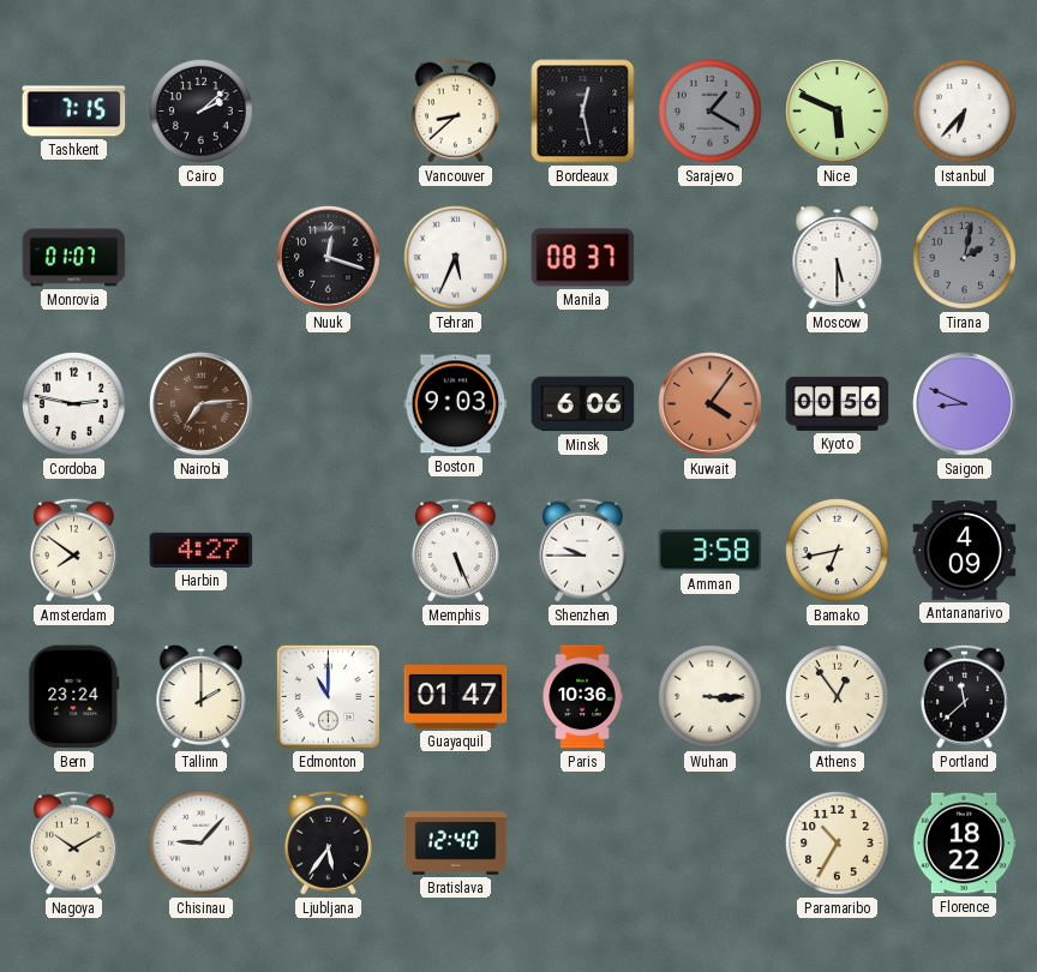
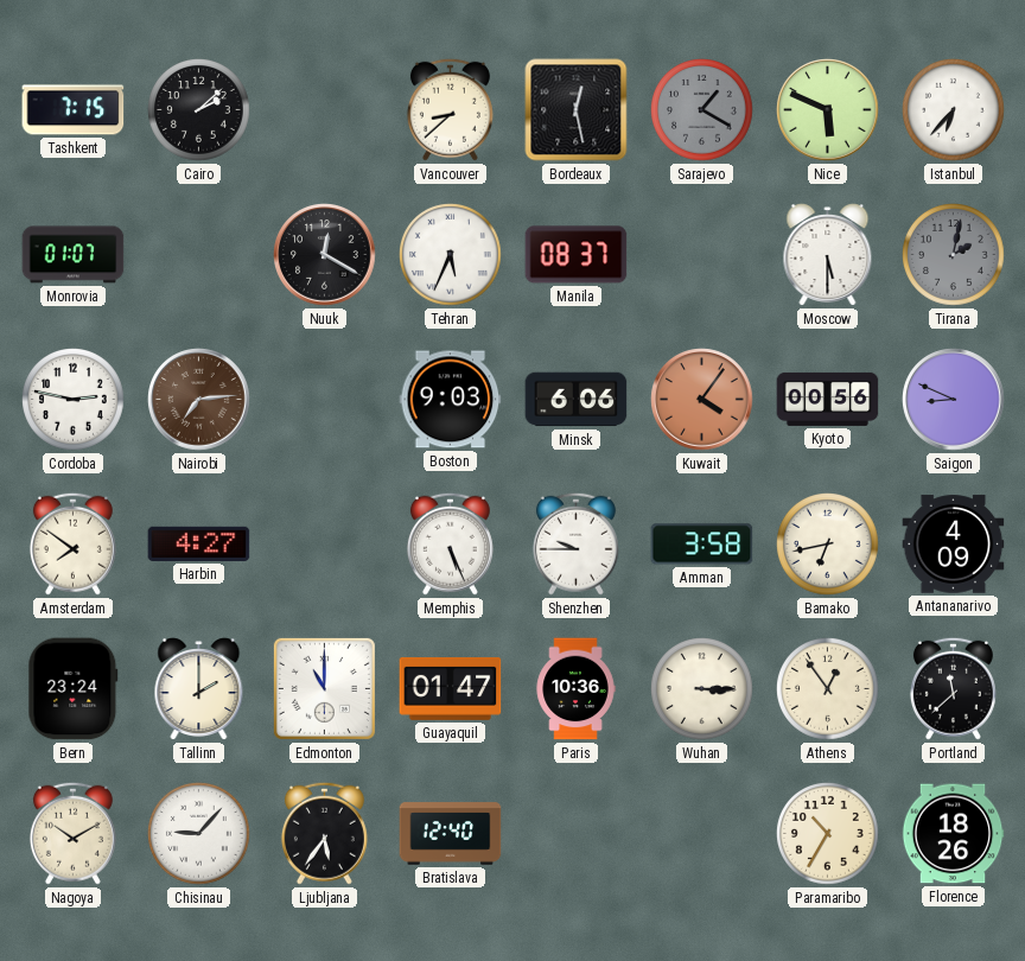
Nuuk: 12:18 -> 12:20
Florence: 18:22 -> 18:26
